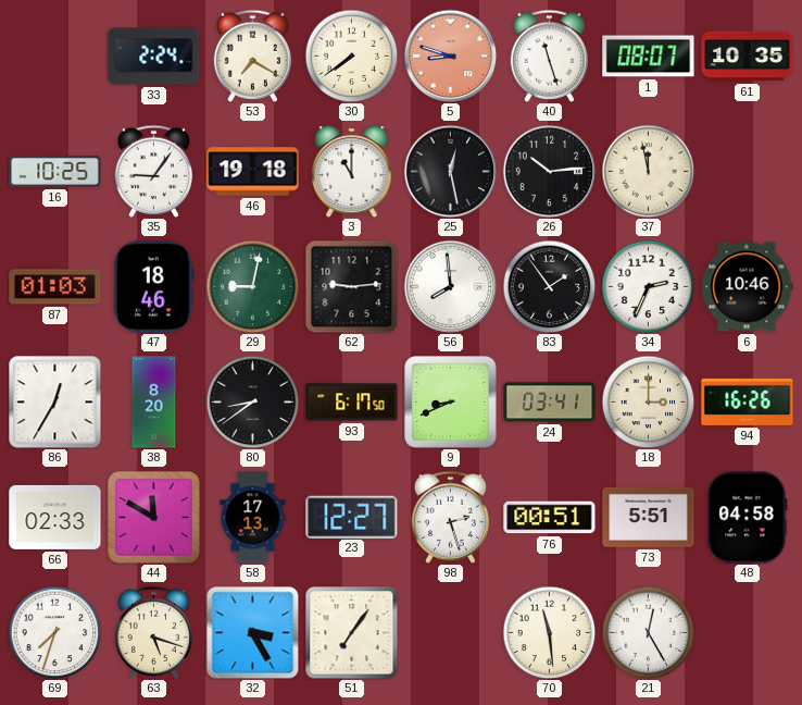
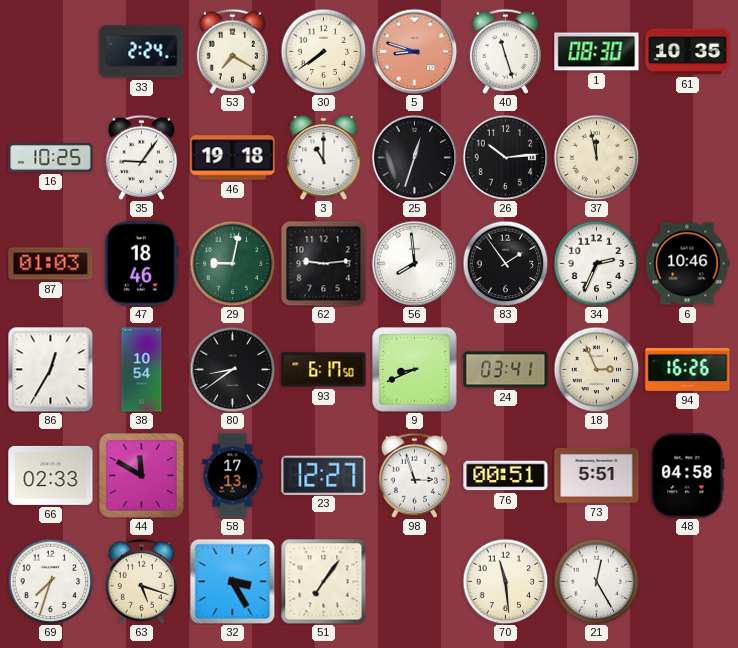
1: 08:07 -> 08:30
25: 12:28 -> 12:33
38: 8:20 -> 10:54
18: 3:00 -> 2:56
98: 2:27 -> 2:57
